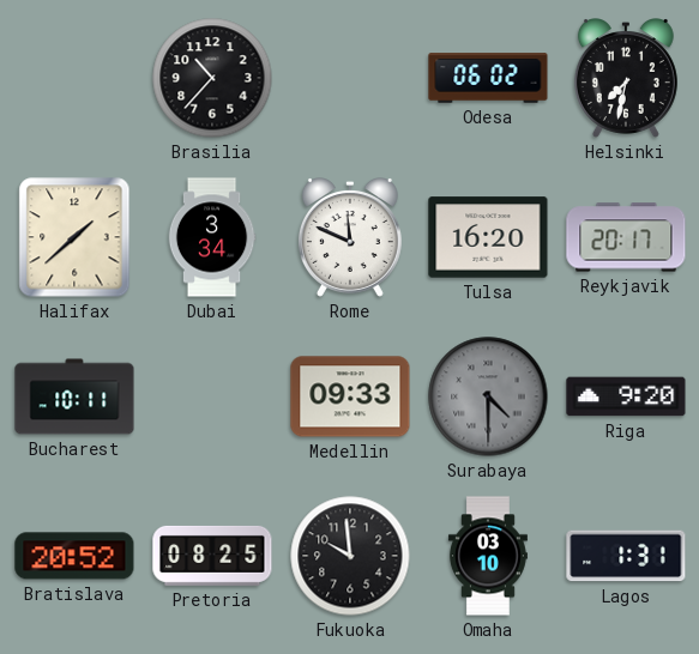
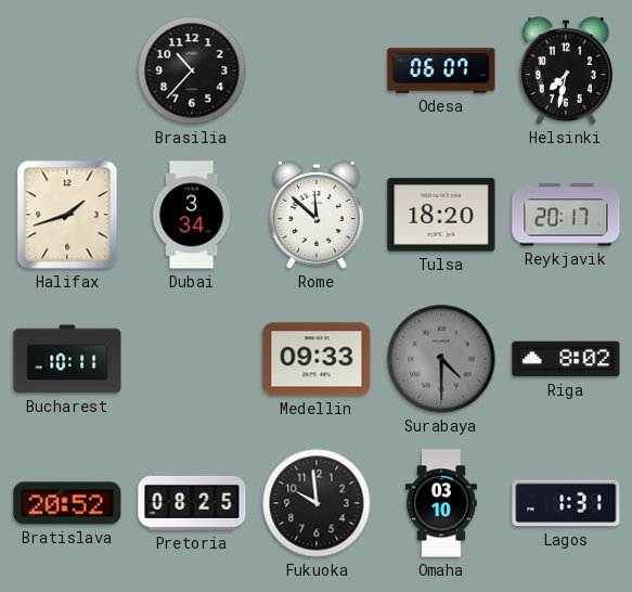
Odesa: 06:02 -> 06:07
Halifax: 1:38 -> 1:42
Rome: 11:49 -> 11:52
Tulsa: 16:20 -> 18:20
Riga: 9:20 -> 8:02
